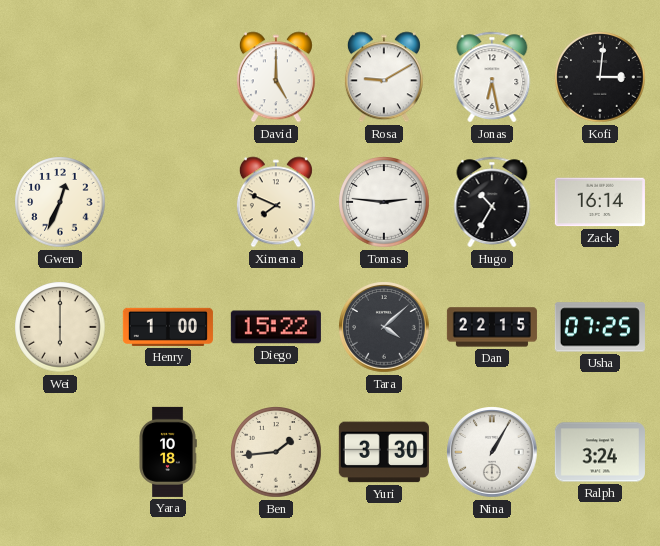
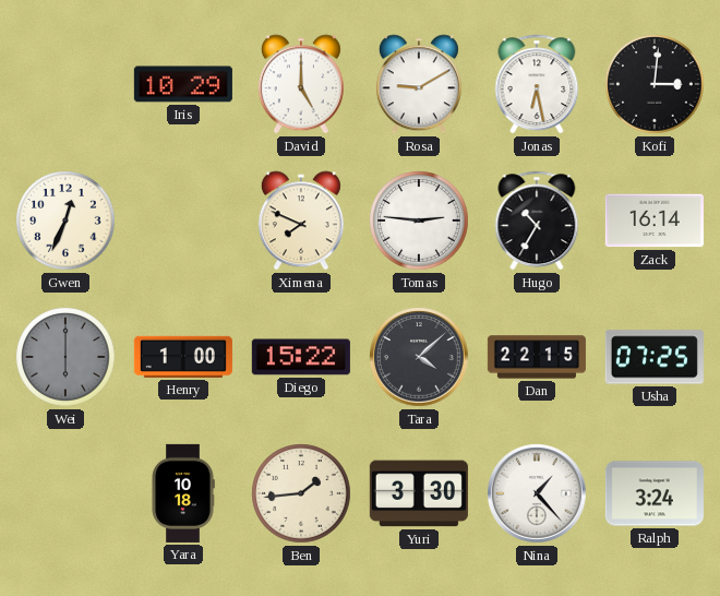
Iris: none -> 10:29
Wei dial: cream -> grey
Nina: 1:05 -> 1:23
